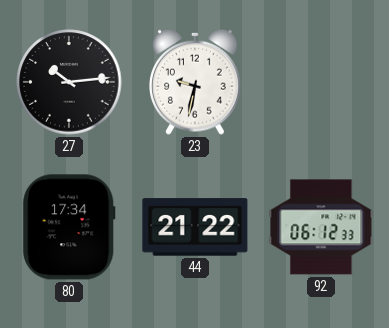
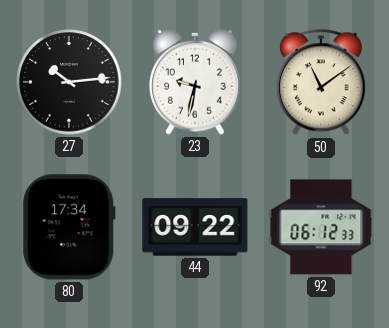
50: none -> 11:09
44: 21:22 -> 09:22
